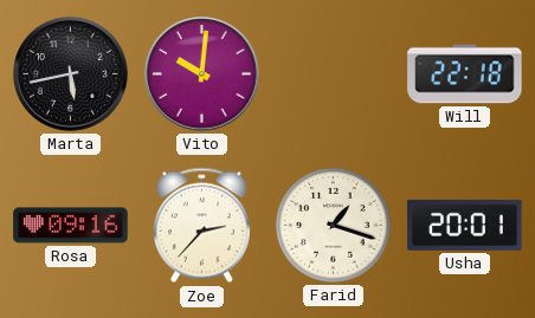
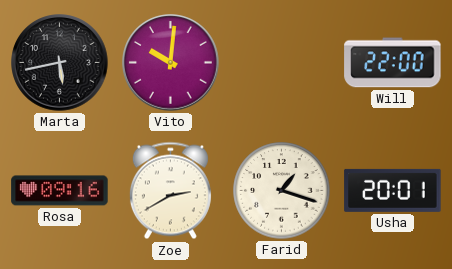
Will: 22:18 -> 22:00
Zoe: 2:37 -> 2:40
